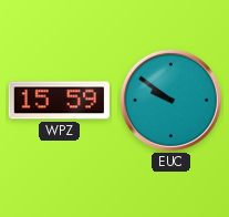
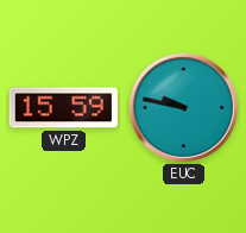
EUC: 9:51 -> 9:47
